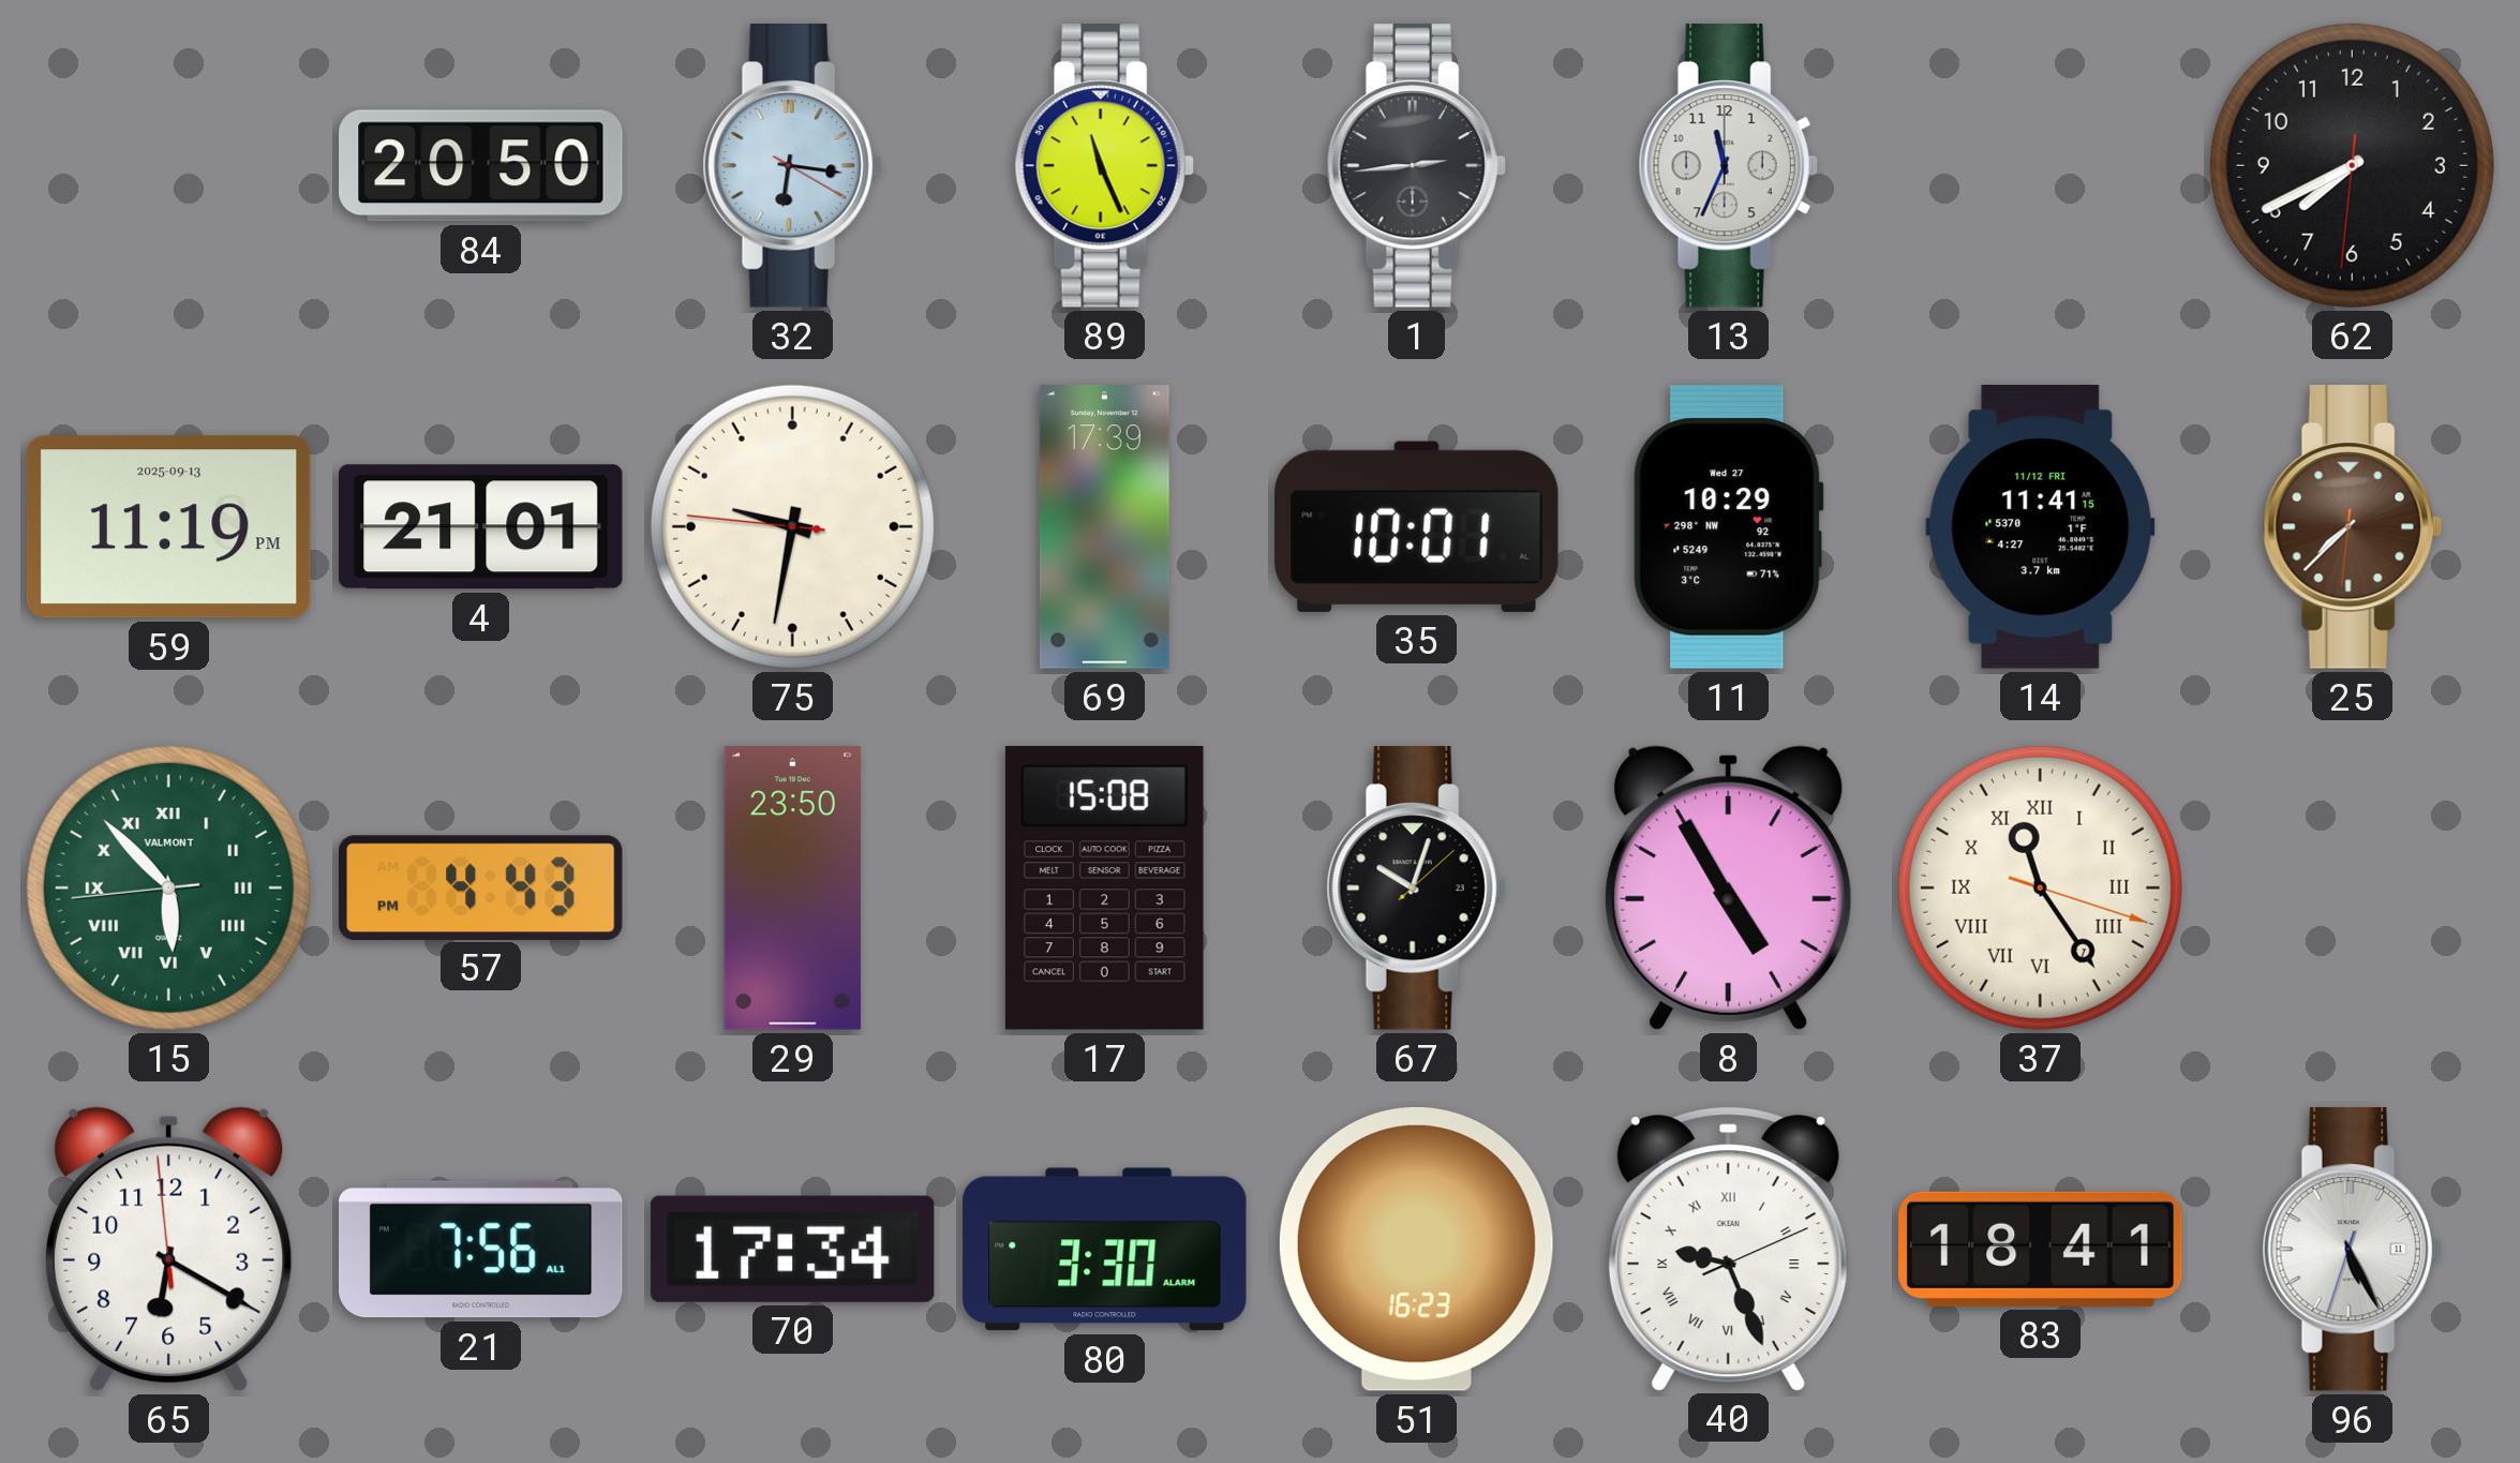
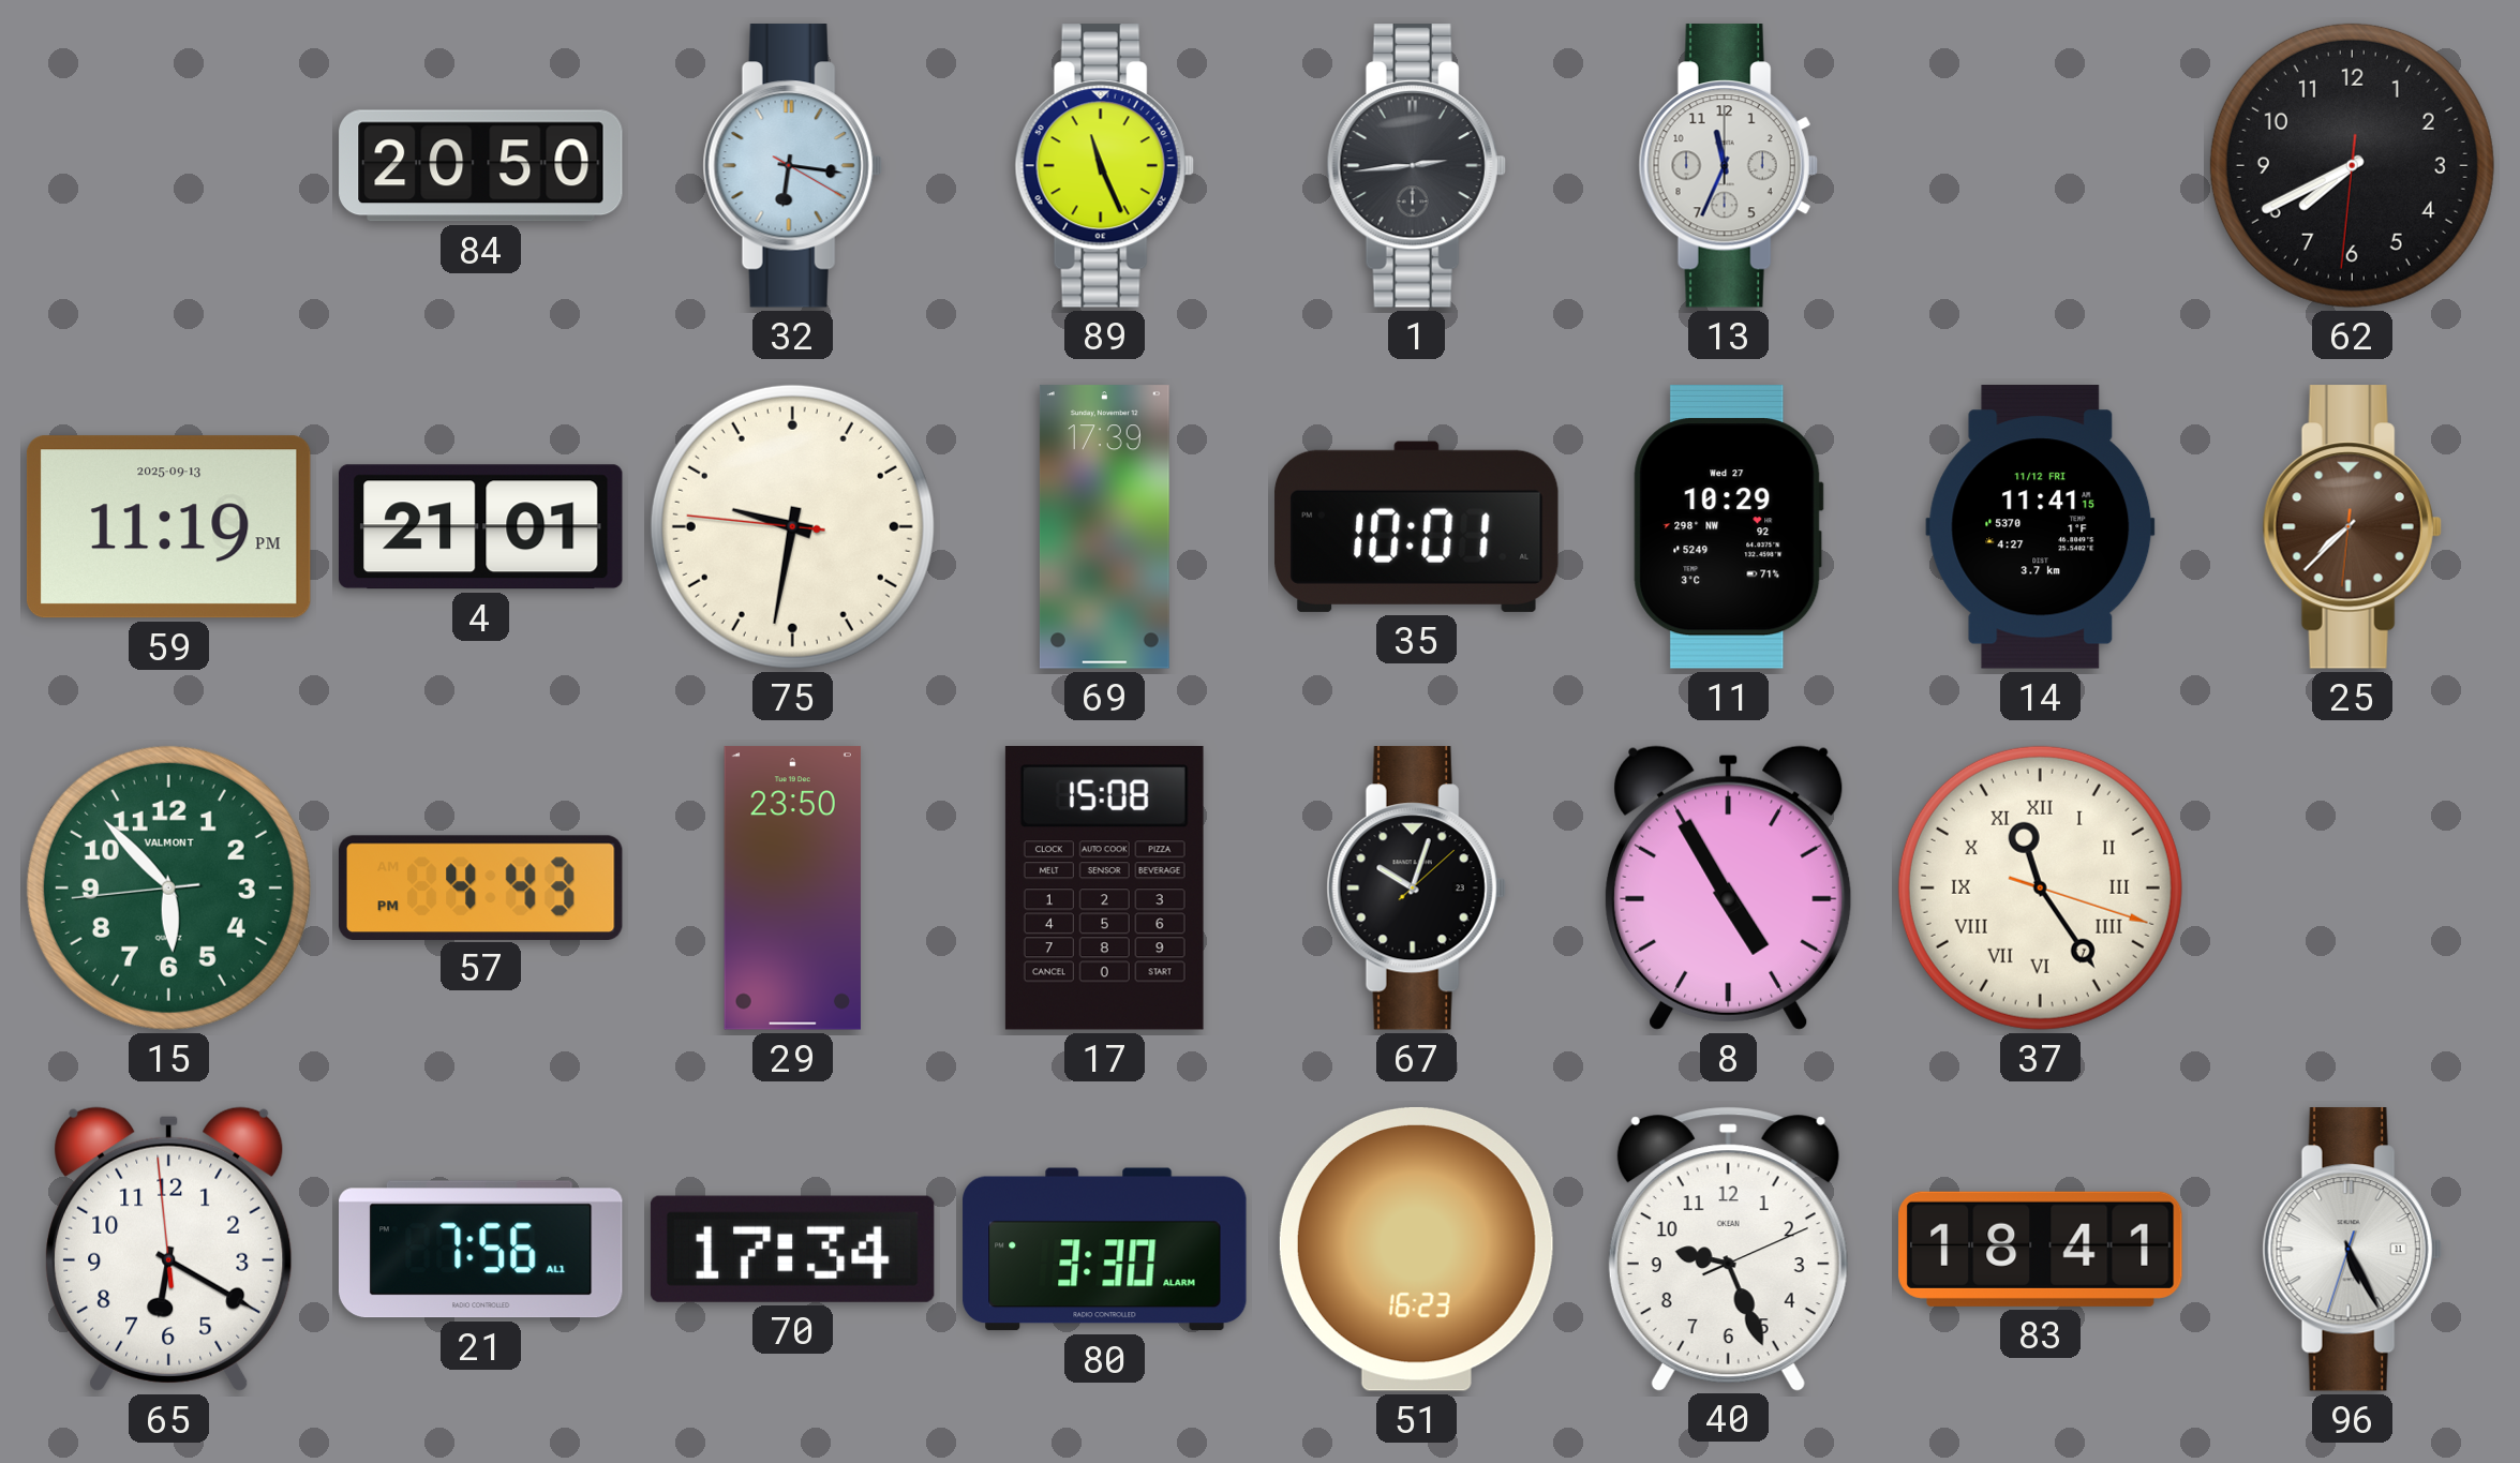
15 numerals: Roman -> Arabic
40 numerals: Roman -> Arabic
